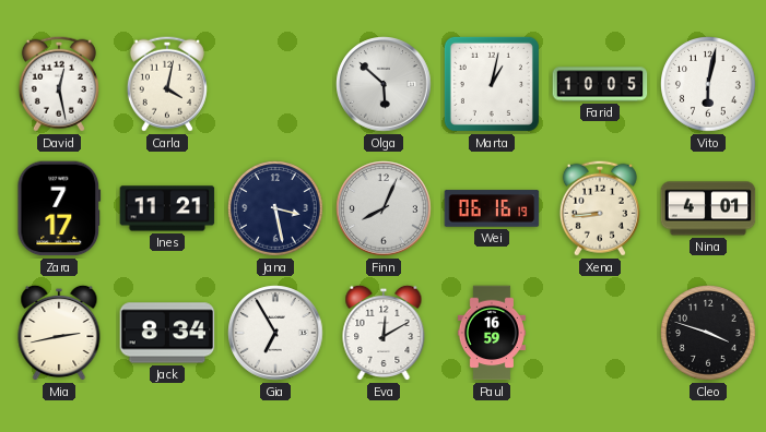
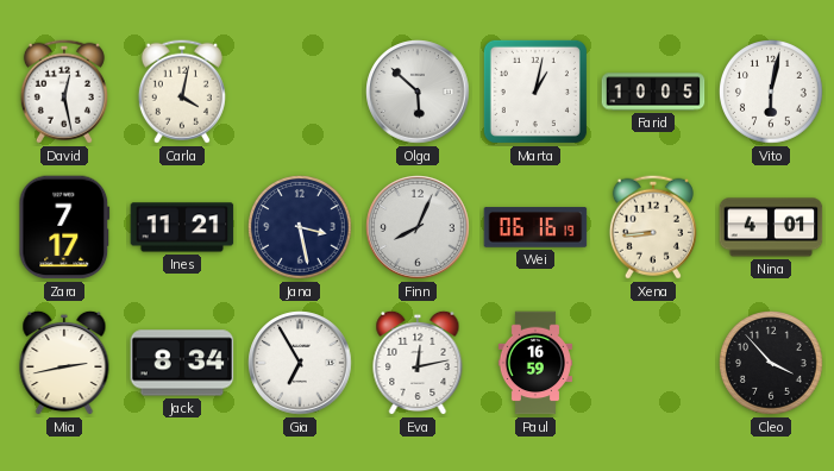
Eva: 12:10 -> 12:13
Cleo: 3:48 -> 3:53
